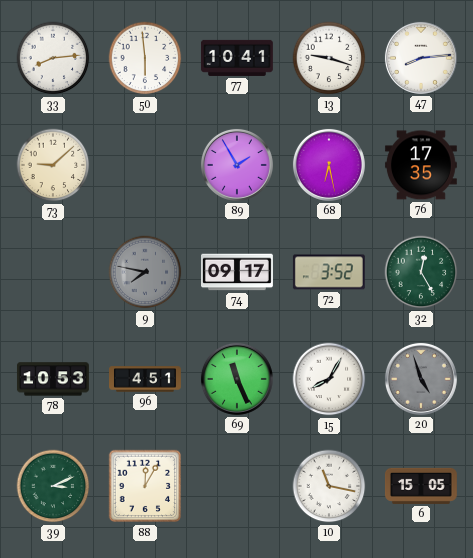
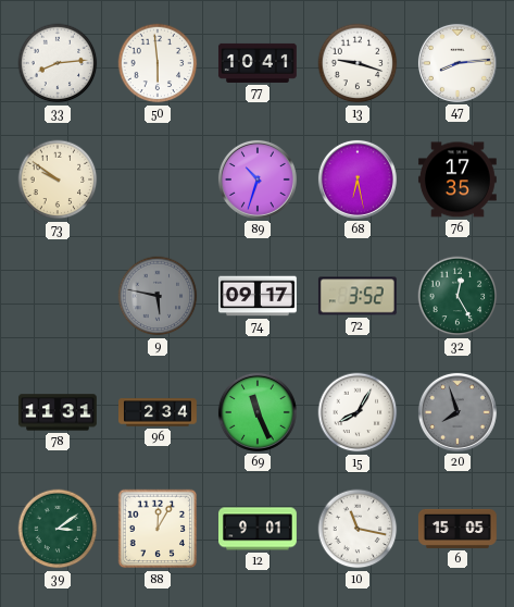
73: 9:08 -> 9:51
89: 1:55 -> 10:33
9: 7:47 -> 5:47
78: 10:53 -> 11:31
96: 4:51 -> 2:34
20: 4:57 -> 7:57
39: 3:11 -> 3:09
12: none -> 9:01
